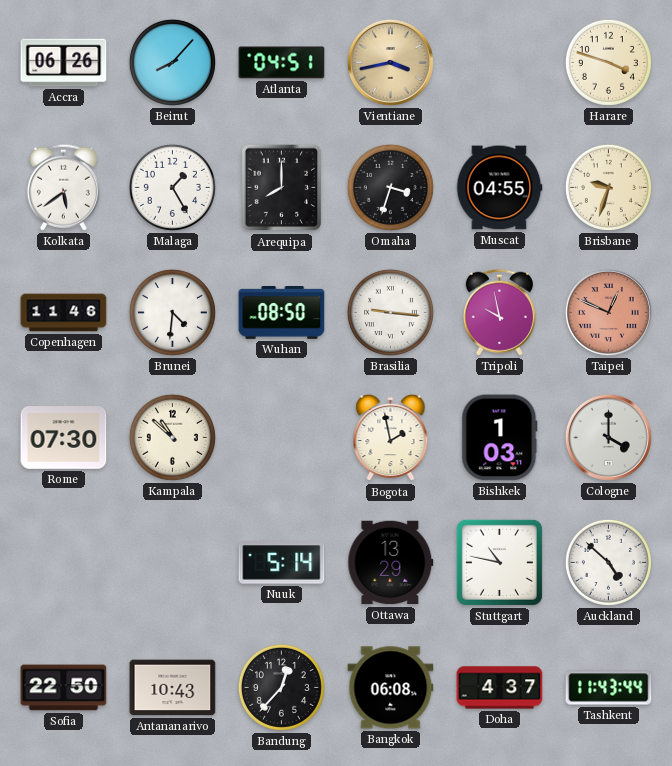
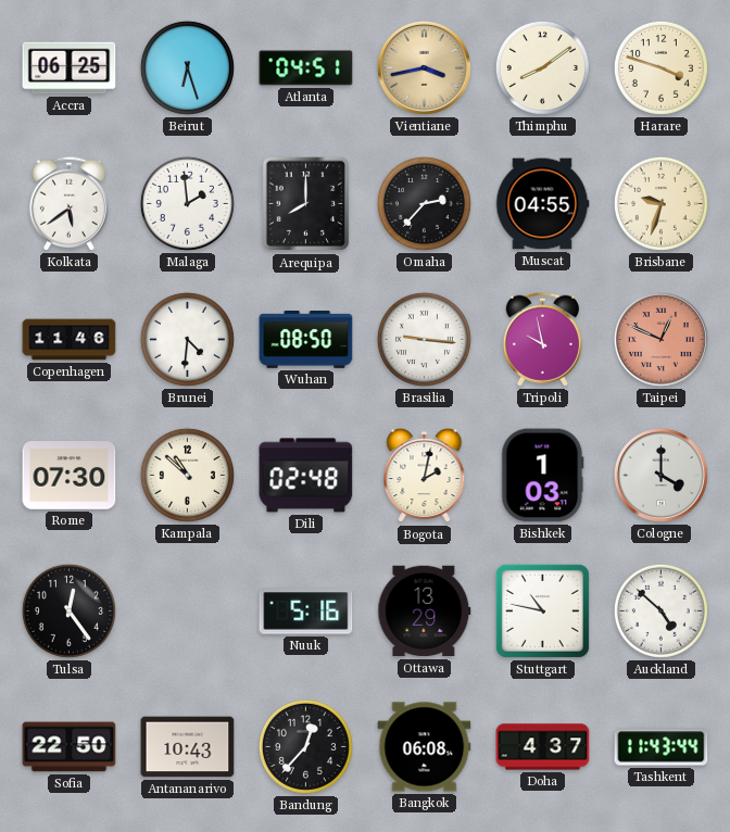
Accra: 06:26 -> 06:25
Beirut: 8:07 -> 6:27
Thimphu: none -> 8:09
Malaga: 1:25 -> 1:59
Omaha: 3:33 -> 2:37
Dili: none -> 02:48
Bogota: 1:58 -> 2:02
Tulsa: none -> 12:24
Nuuk: 5:14 -> 5:16
